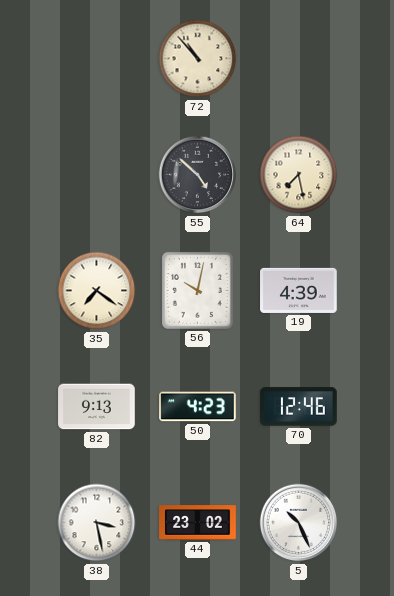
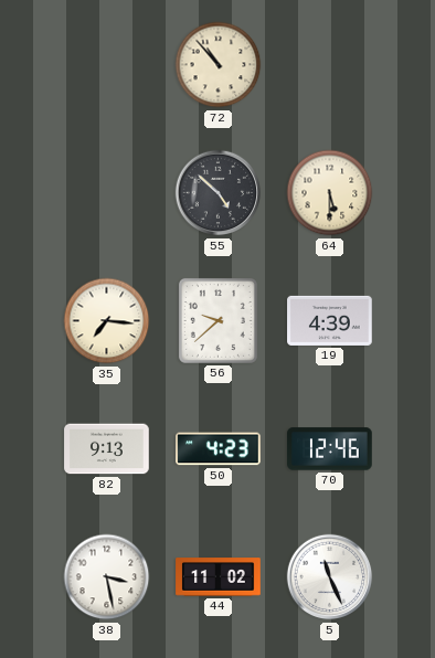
64: 7:28 -> 5:30
35: 7:21 -> 7:16
56: 10:02 -> 9:38
44: 23:02 -> 11:02
5: 10:26 -> 11:26
